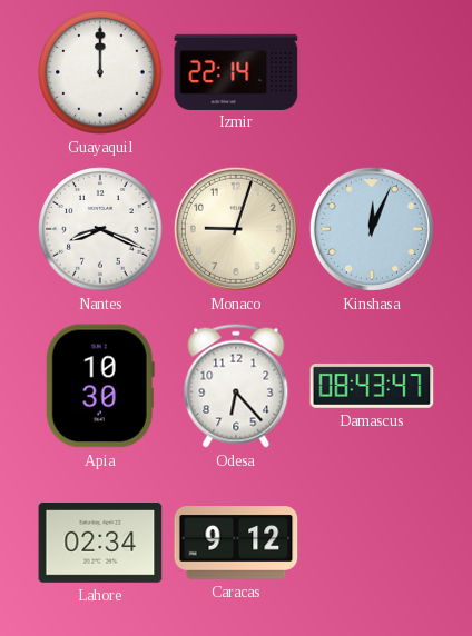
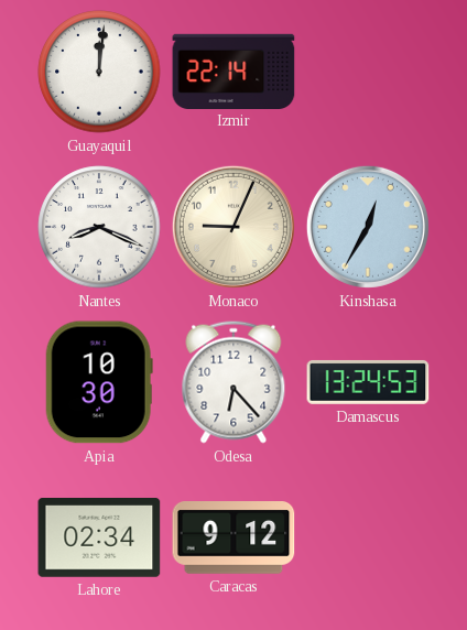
Guayaquil: 12:00 -> 12:01
Monaco: 9:03 -> 9:04
Kinshasa: 12:04 -> 12:35
Damascus: 08:43 -> 13:24
